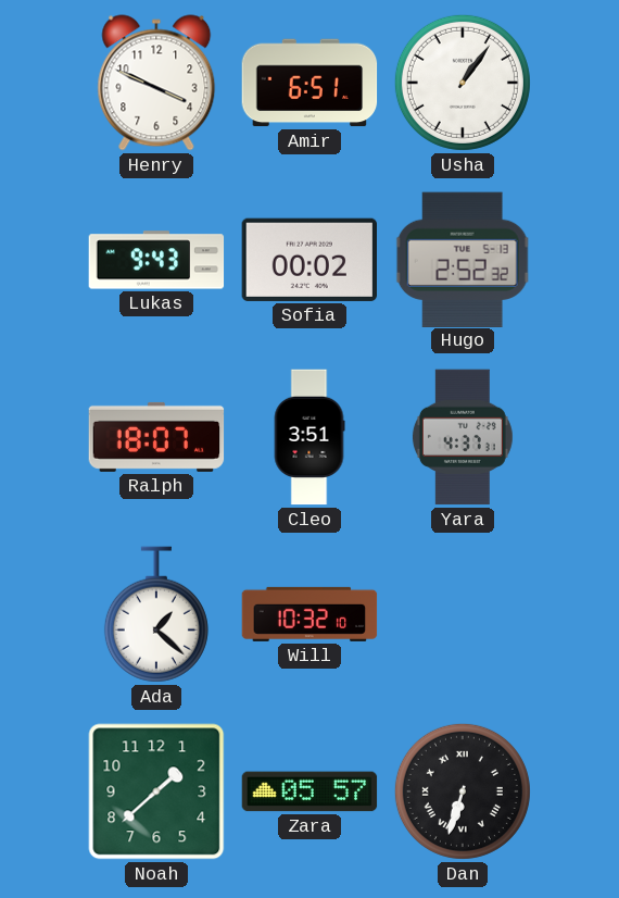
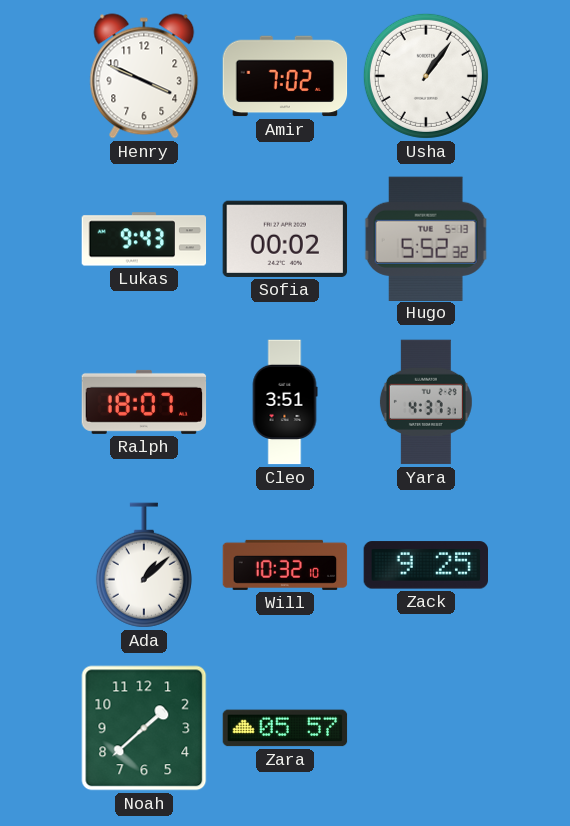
Amir: 6:51 -> 7:02
Hugo: 2:52 -> 5:52
Ada: 1:22 -> 1:08
Zack: none -> 9:25
Dan: 6:33 -> none
